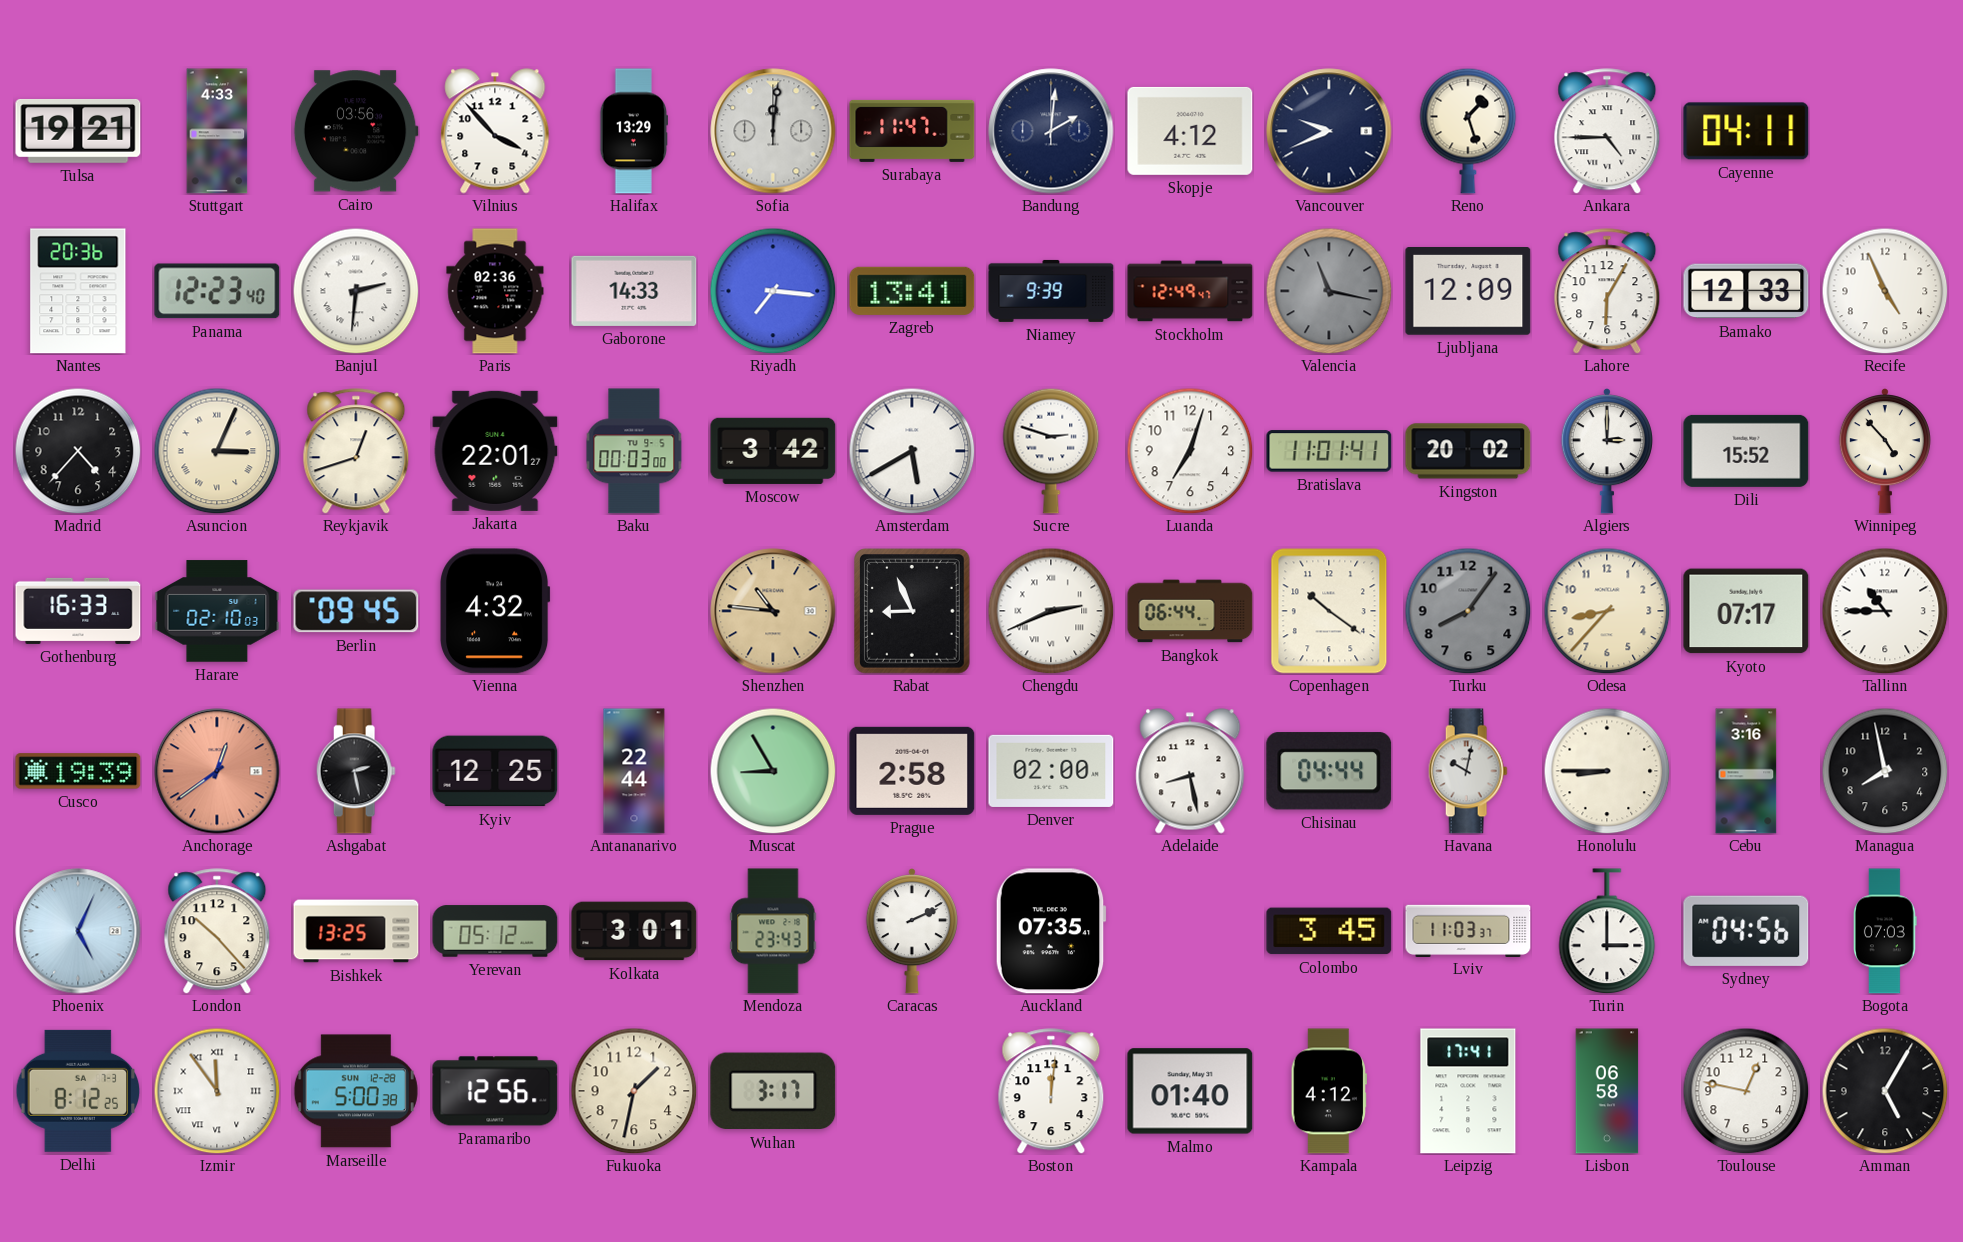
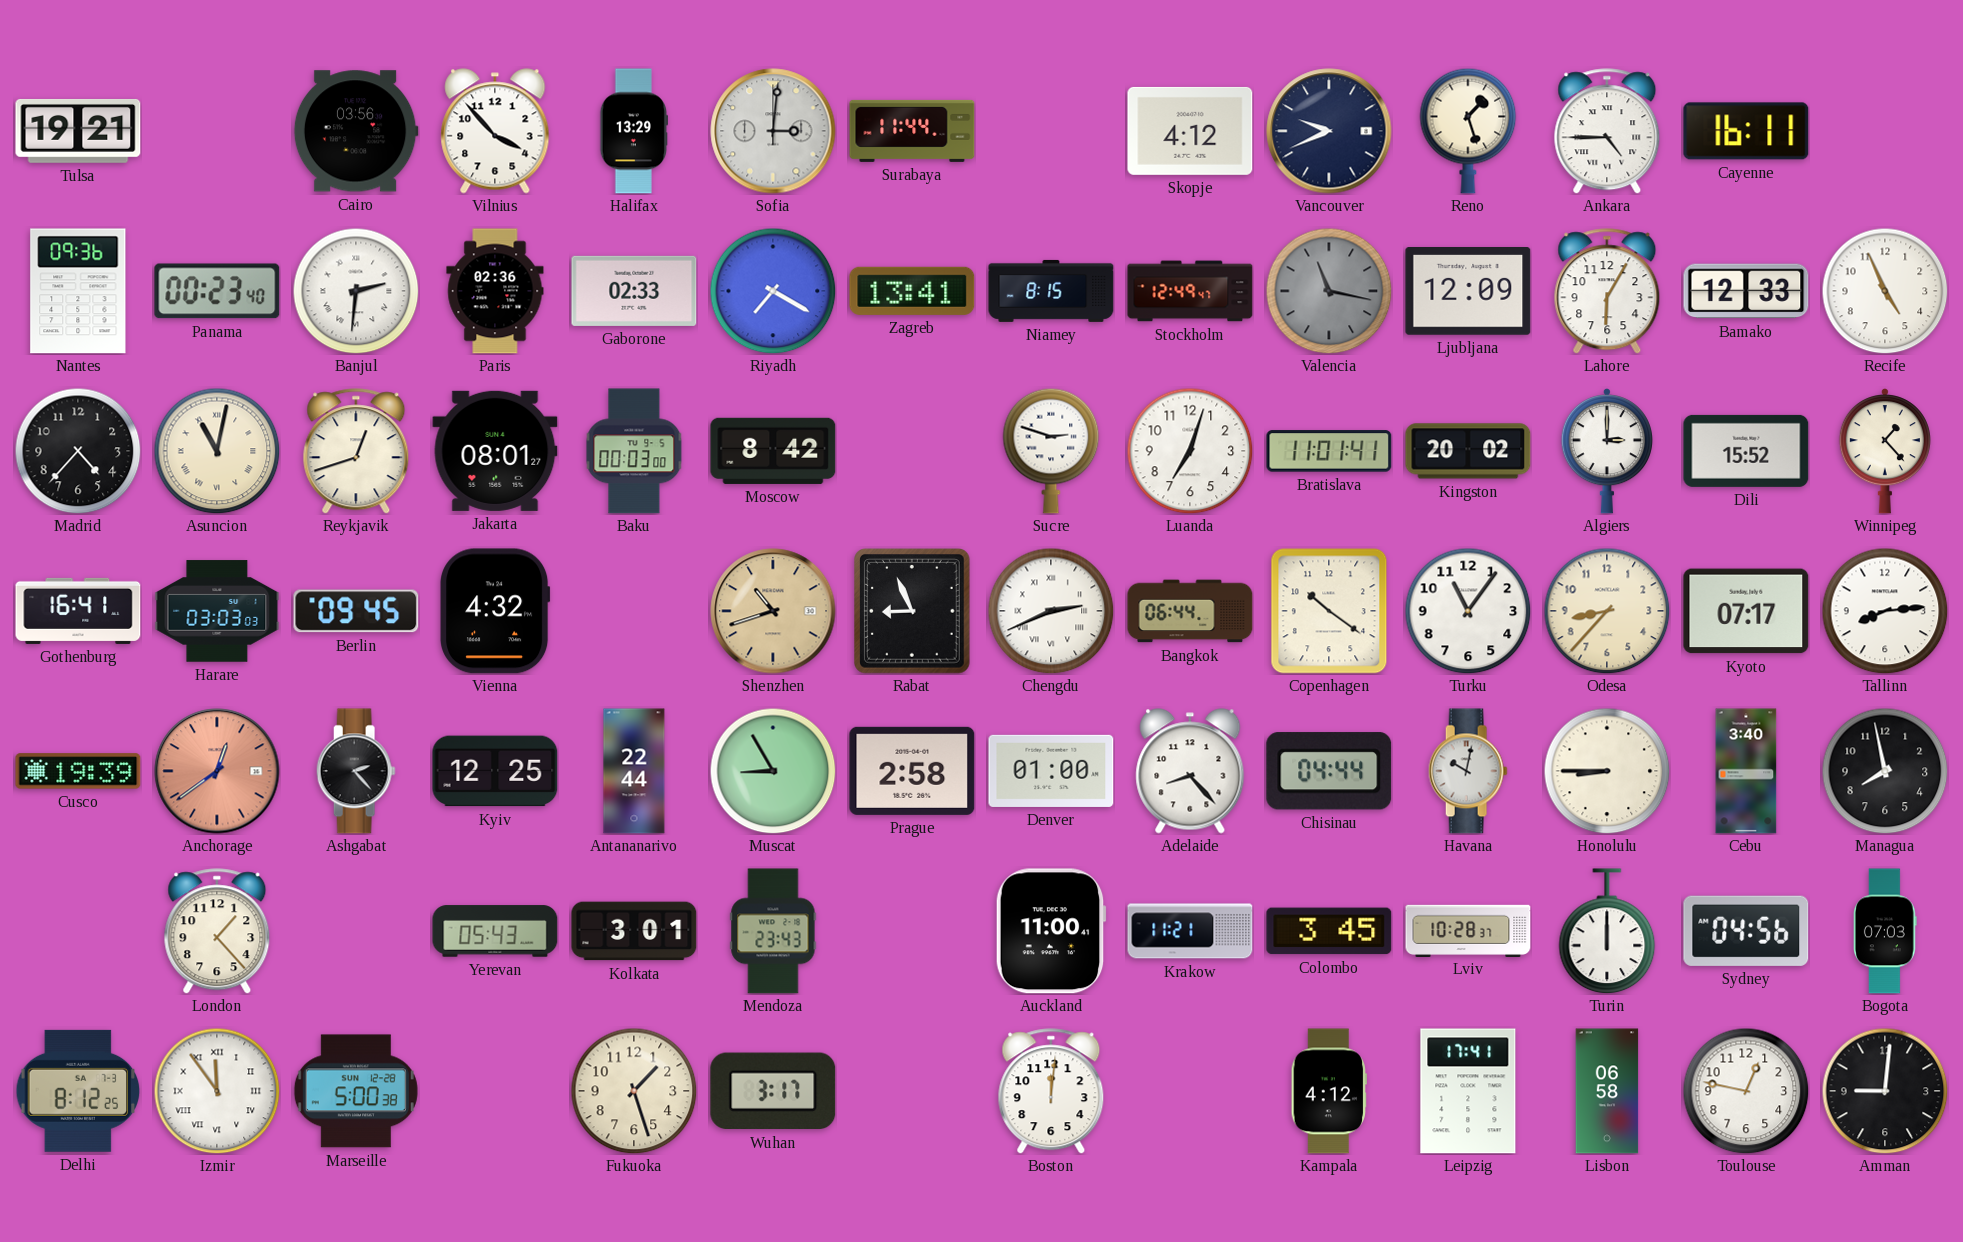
Stuttgart: 4:33 -> none
Sofia: 12:01 -> 3:01
Surabaya: 11:47 -> 11:44
Bandung: 2:01 -> none
Cayenne: 04:11 -> 16:11
Nantes: 20:36 -> 09:36
Panama: 12:23 -> 00:23
Gaborone: 14:33 -> 02:33
Riyadh: 7:16 -> 7:20
Niamey: 9:39 -> 8:15
Asuncion: 3:04 -> 11:02
Jakarta: 22:01 -> 08:01
Moscow: 3:42 -> 8:42
Amsterdam: 5:40 -> none
Winnipeg: 4:53 -> 1:23
Gothenburg: 16:33 -> 16:41
Harare: 02:10 -> 03:03
Shenzhen: 10:46 -> 10:42
Turku: 8:06 -> 11:06
Turku dial: grey -> white
Tallinn: 10:45 -> 8:14
Ashgabat: 2:28 -> 2:23
Denver: 02:00 -> 01:00
Adelaide: 8:28 -> 8:23
Cebu: 3:16 -> 3:40
Phoenix: 5:04 -> none
London: 10:23 -> 1:23
Bishkek: 13:25 -> none
Yerevan: 05:12 -> 05:43
Caracas: 2:11 -> none
Auckland: 07:35 -> 11:00
Krakow: none -> 11:21
Lviv: 11:03 -> 10:28
Turin: 3:00 -> 12:00
Paramaribo: 12:56 -> none
Fukuoka: 1:32 -> 1:27
Malmo: 01:40 -> none
Amman: 5:05 -> 9:01
